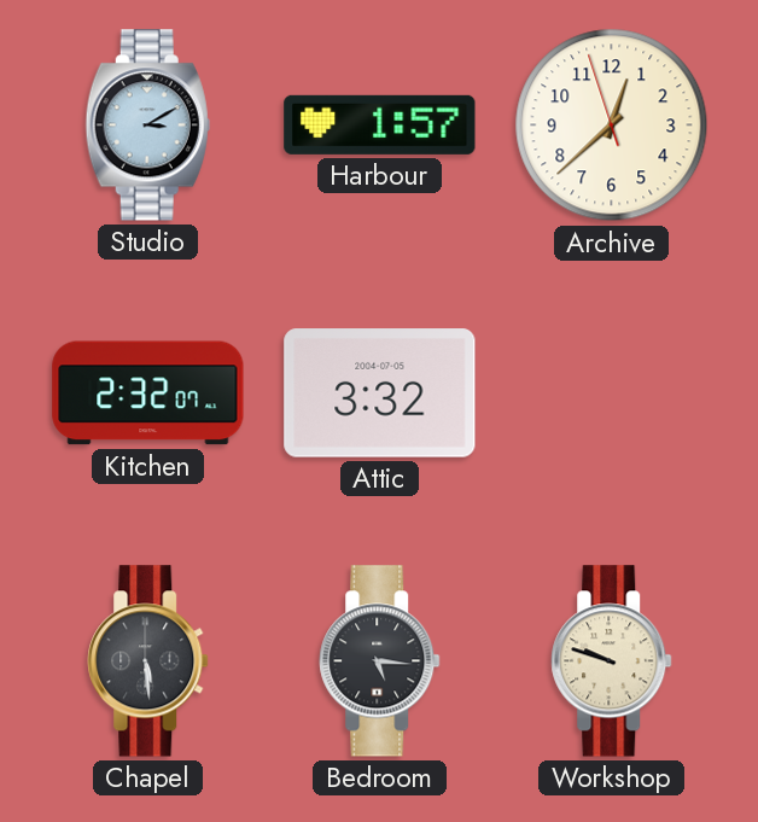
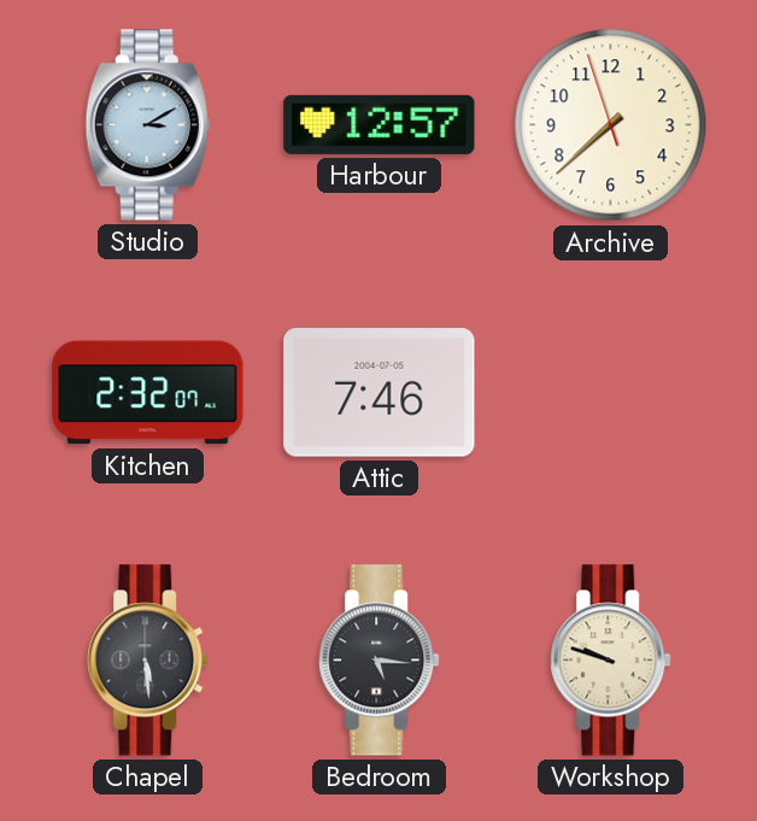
Harbour: 1:57 -> 12:57
Archive: 12:37 -> 7:37
Attic: 3:32 -> 7:46
